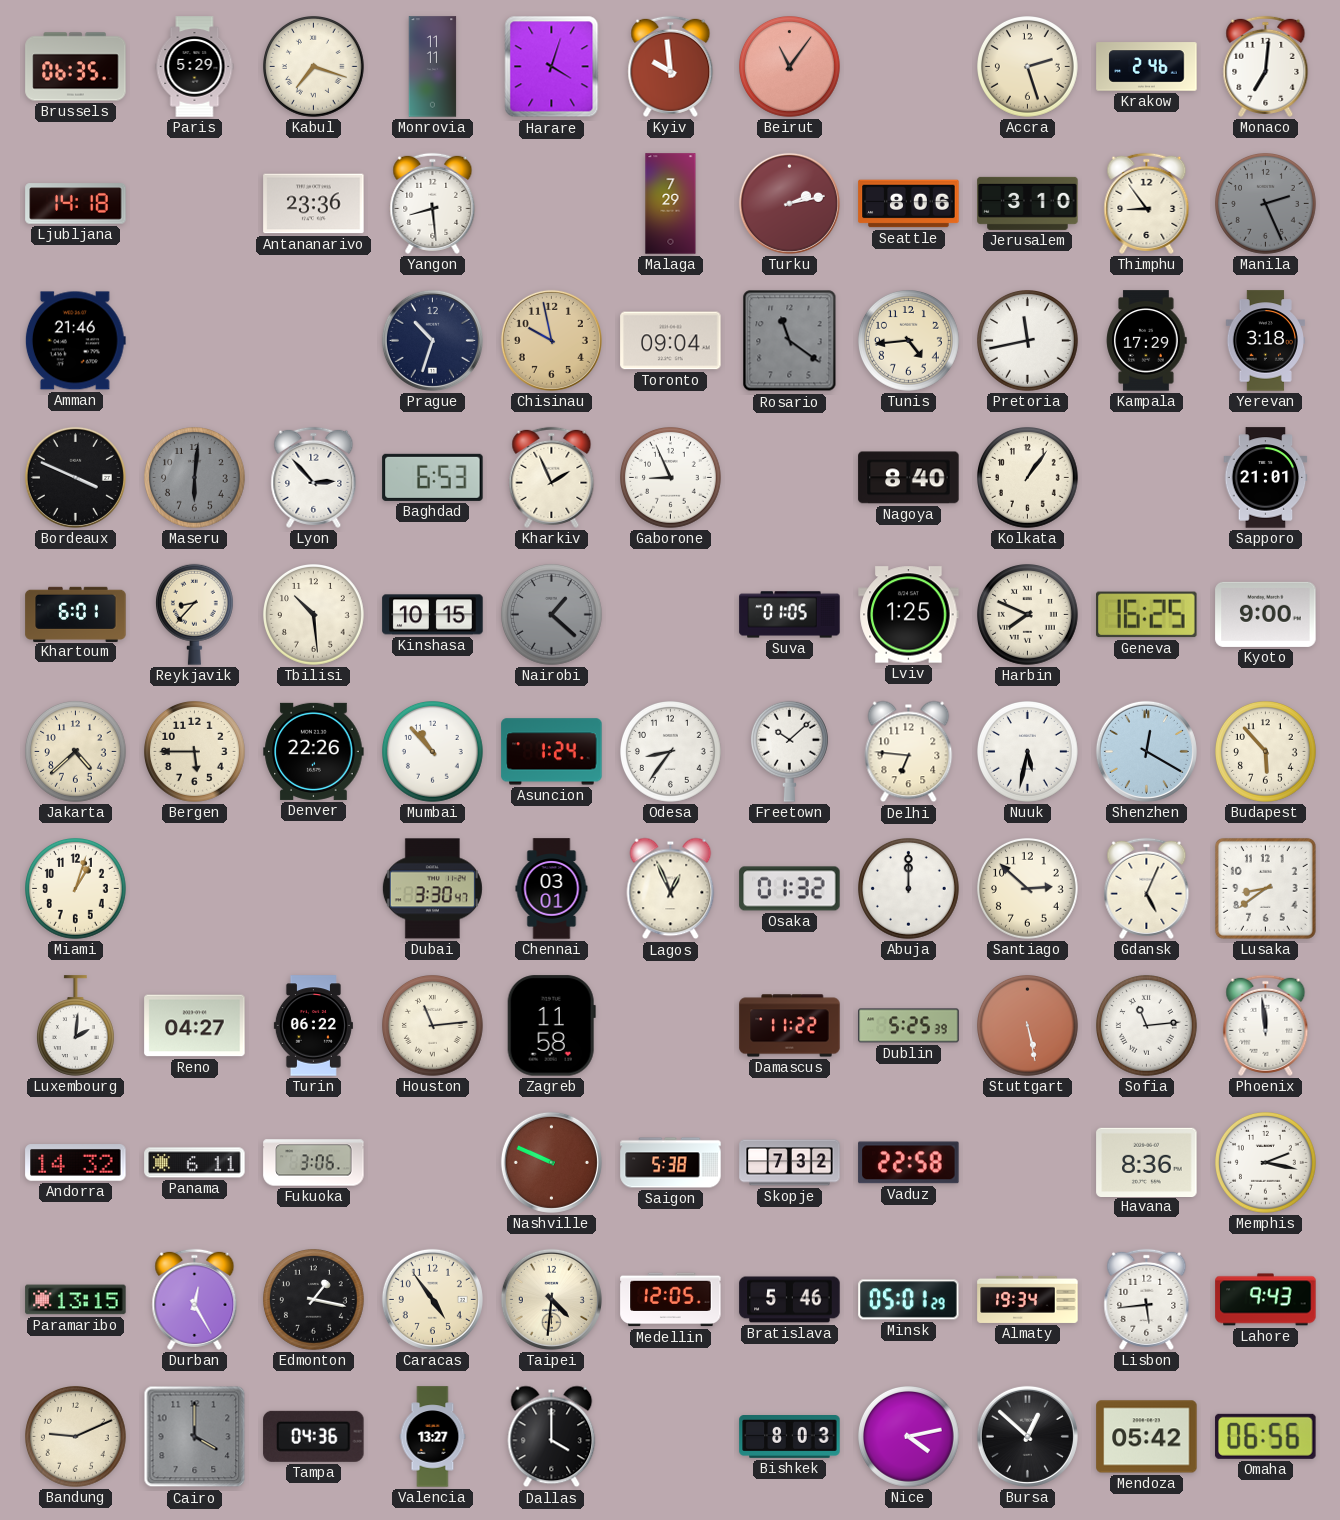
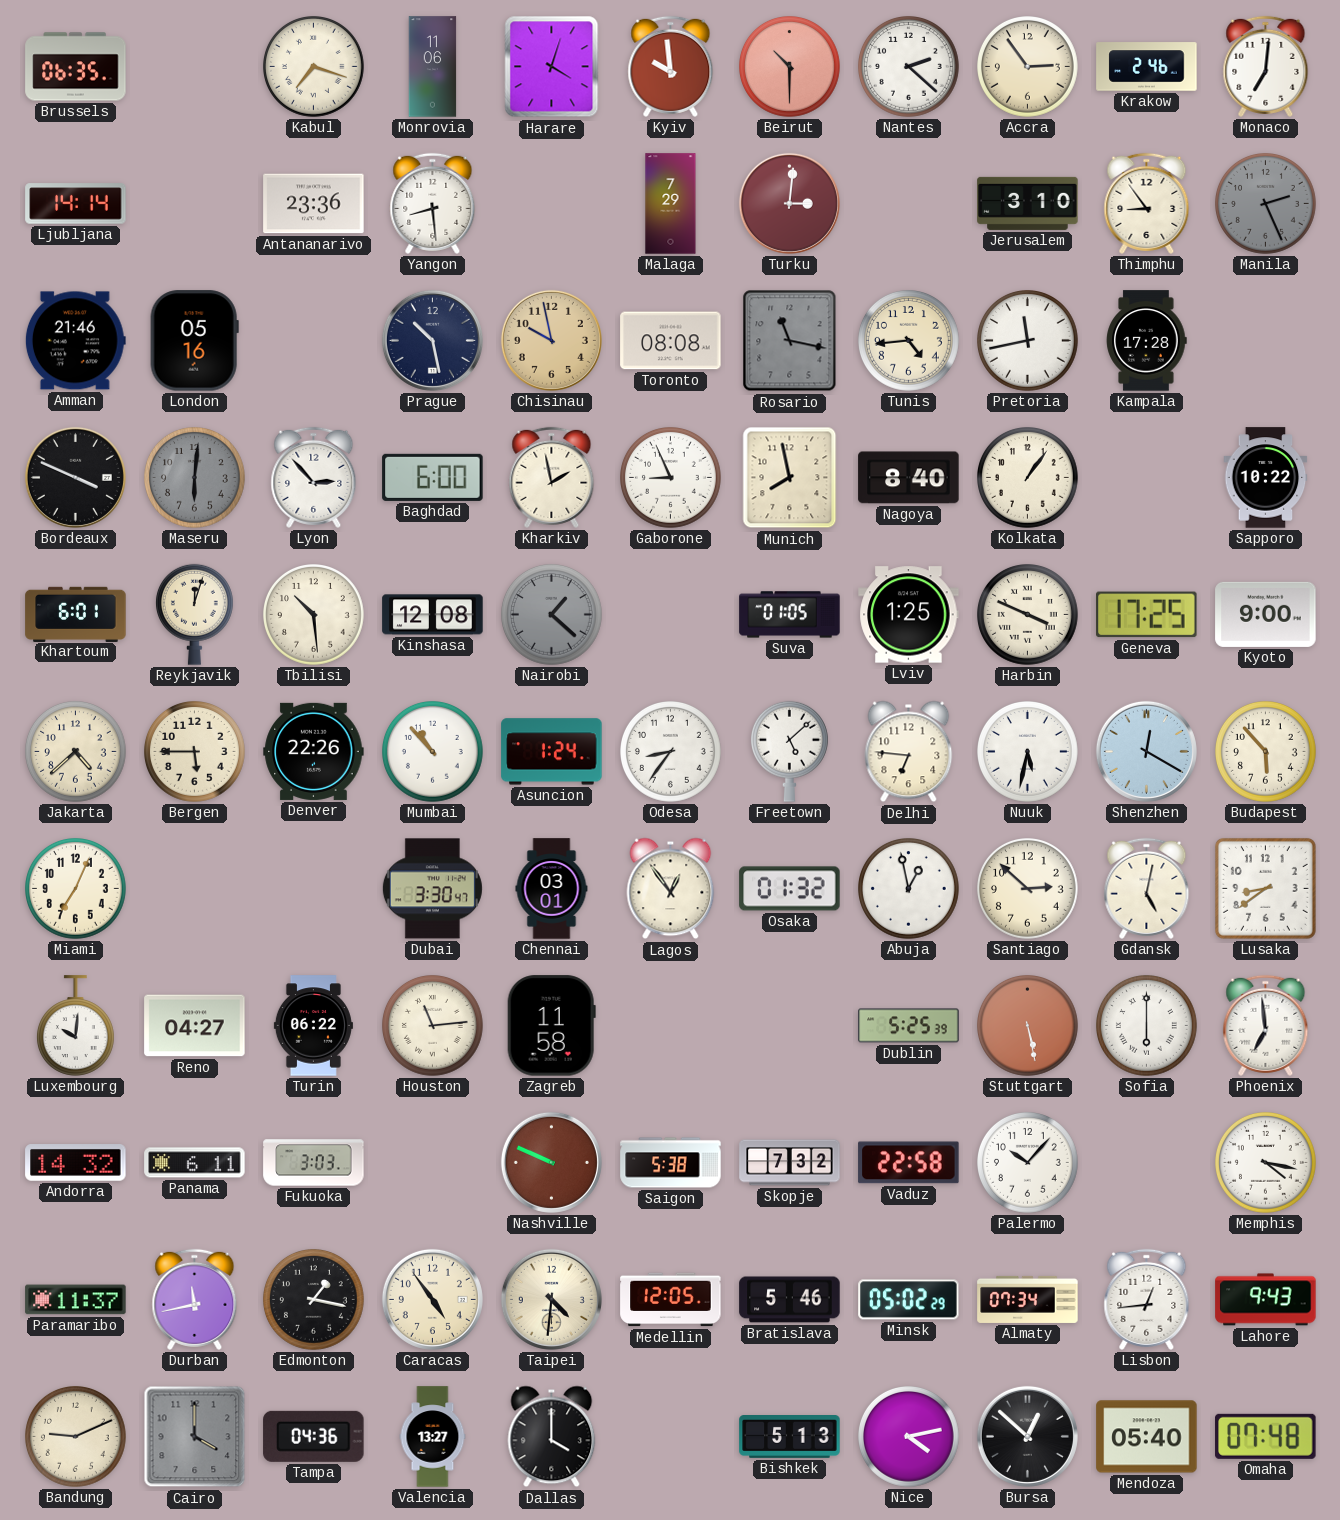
Paris: 5:29 -> none
Monrovia: 11:11 -> 11:06
Beirut: 11:06 -> 10:30
Nantes: none -> 2:22
Accra: 2:27 -> 2:54
Ljubljana: 14:18 -> 14:14
Turku: 2:13 -> 3:01
Seattle: 8:06 -> none
London: none -> 05:16
Prague: 10:33 -> 10:28
Toronto: 09:04 -> 08:08
Rosario: 11:21 -> 11:17
Kampala: 17:29 -> 17:28
Yerevan: 3:18 -> none
Baghdad: 6:53 -> 6:00
Kharkiv: 1:56 -> 1:58
Munich: none -> 7:58
Sapporo: 21:01 -> 10:22
Reykjavik: 8:37 -> 12:03
Kinshasa: 10:15 -> 12:08
Harbin: 7:49 -> 3:49
Geneva: 16:25 -> 17:25
Freetown: 10:08 -> 5:08
Miami: 1:03 -> 7:04
Lagos: 12:56 -> 12:54
Abuja: 12:00 -> 12:58
Gdansk: 5:04 -> 5:02
Luxembourg: 2:01 -> 10:01
Damascus: 11:22 -> none
Sofia: 11:14 -> 6:00
Phoenix: 11:59 -> 6:59
Fukuoka: 3:06 -> 3:03
Palermo: none -> 10:07
Havana: 8:36 -> none
Memphis: 2:17 -> 4:17
Paramaribo: 13:15 -> 11:37
Durban: 12:25 -> 11:43
Minsk: 05:01 -> 05:02
Almaty: 19:34 -> 07:34
Lisbon: 5:44 -> 12:44
Bishkek: 8:03 -> 5:13
Mendoza: 05:42 -> 05:40
Omaha: 06:56 -> 07:48
